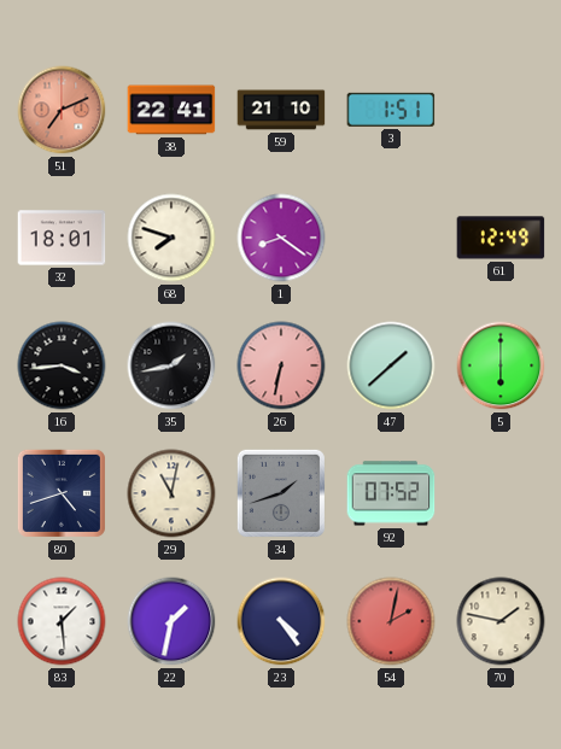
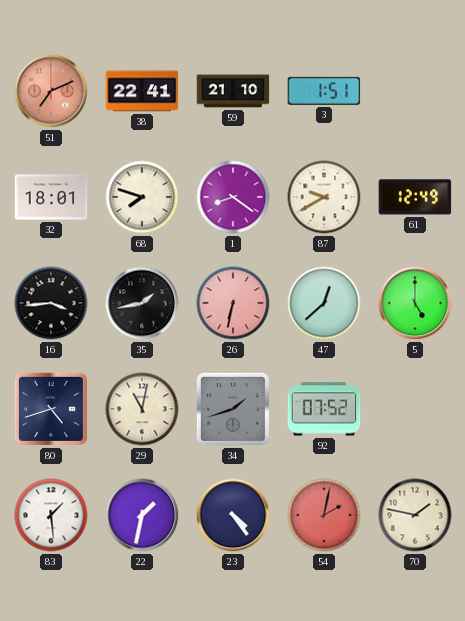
87: none -> 9:40
47: 1:38 -> 12:38
5: 6:00 -> 5:00
